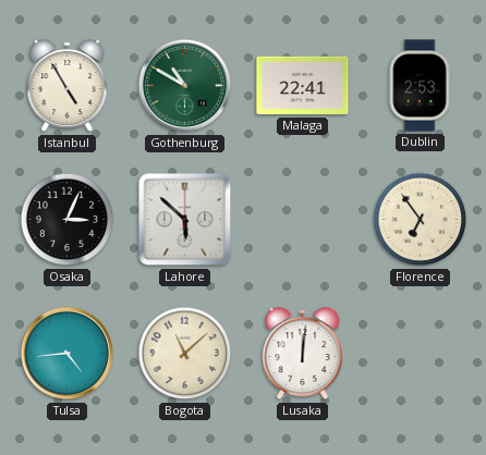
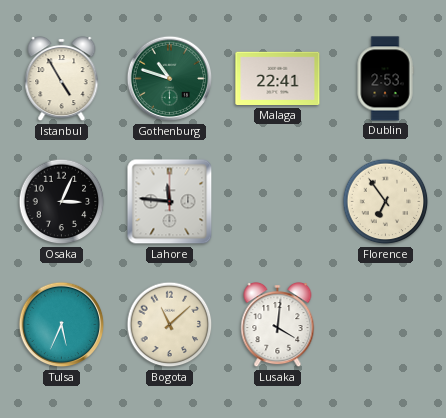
Gothenburg: 10:50 -> 10:48
Lahore: 5:52 -> 11:46
Tulsa: 4:44 -> 5:34
Lusaka: 12:01 -> 4:01
